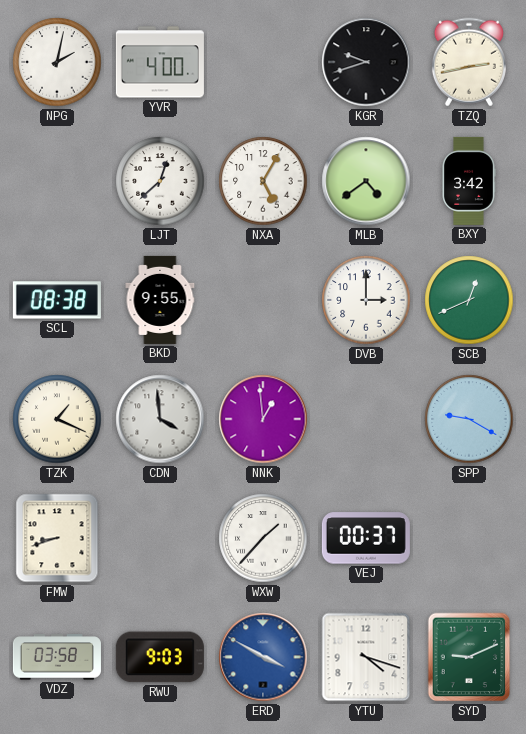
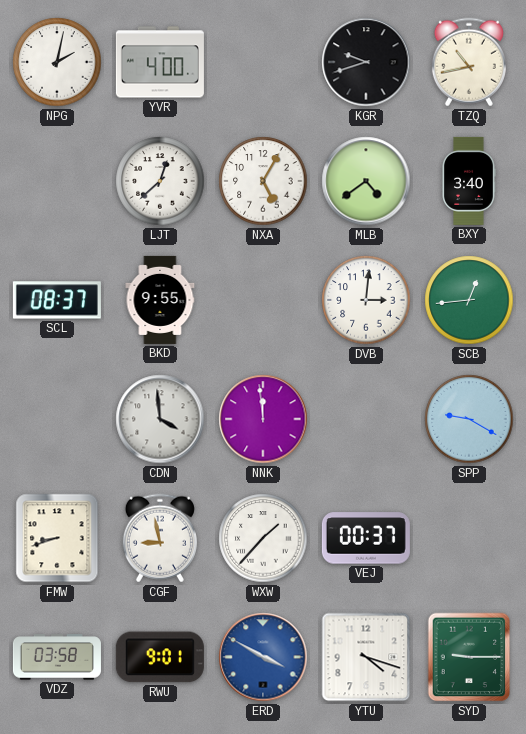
TZQ: 2:43 -> 10:43
BXY: 3:42 -> 3:40
SCL: 08:38 -> 08:37
DVB: 3:00 -> 3:01
SCB: 12:41 -> 12:44
TZK: 1:19 -> none
NNK: 12:59 -> 11:59
CGF: none -> 8:58
RWU: 9:03 -> 9:01
SYD: 9:11 -> 9:15
